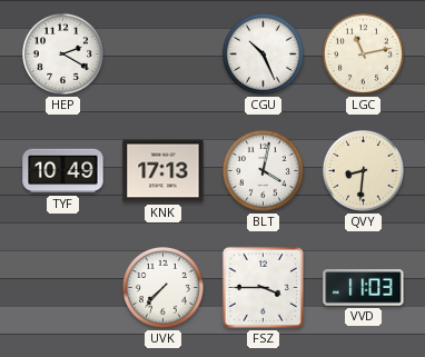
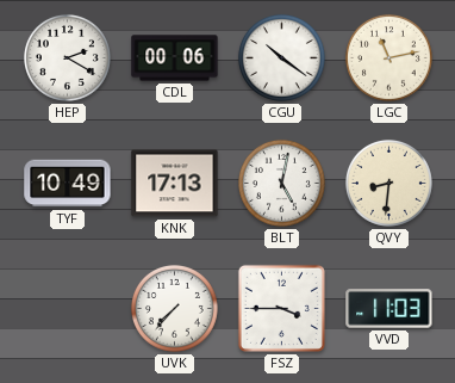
CDL: none -> 00:06
CGU: 10:26 -> 10:21
BLT: 4:02 -> 5:02
